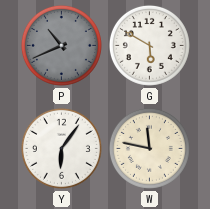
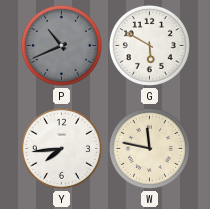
Y: 6:06 -> 7:44
